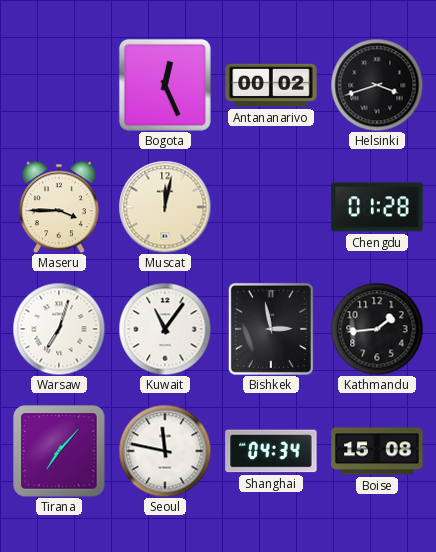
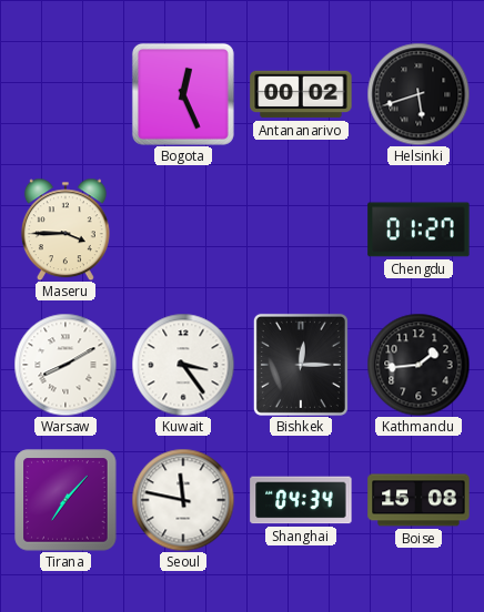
Helsinki: 3:42 -> 5:42
Muscat: 12:02 -> none
Chengdu: 01:28 -> 01:27
Warsaw: 7:03 -> 8:10
Kuwait: 11:06 -> 3:24
Bishkek: 2:58 -> 12:15
